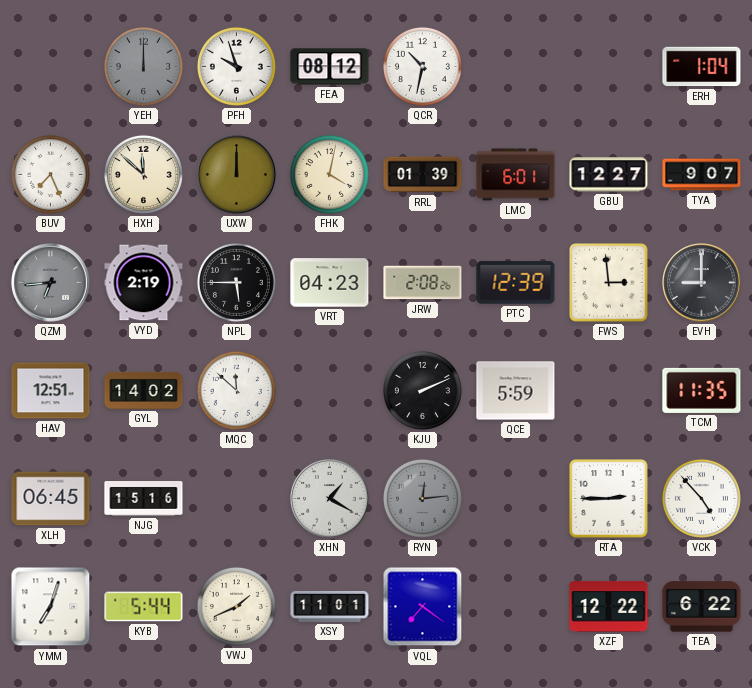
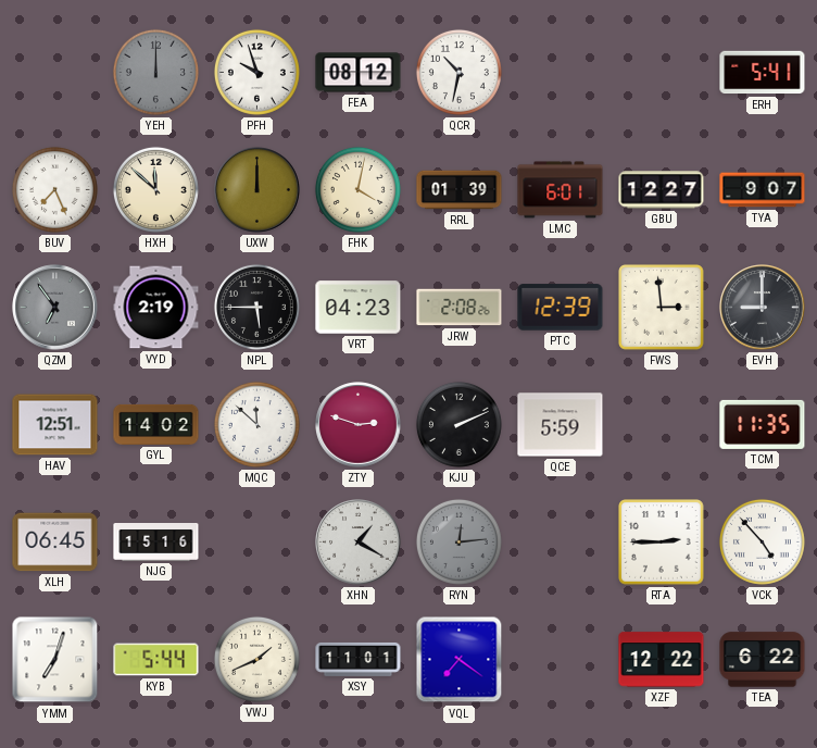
ERH: 1:04 -> 5:41
QZM: 6:44 -> 6:54
ZTY: none -> 2:48
